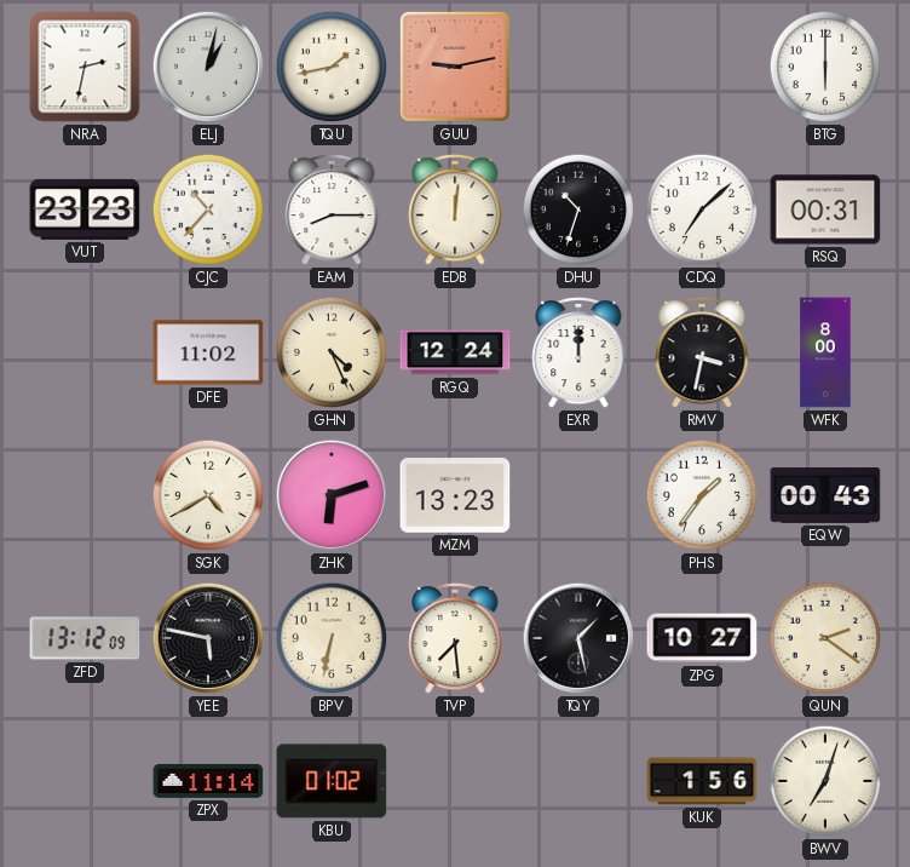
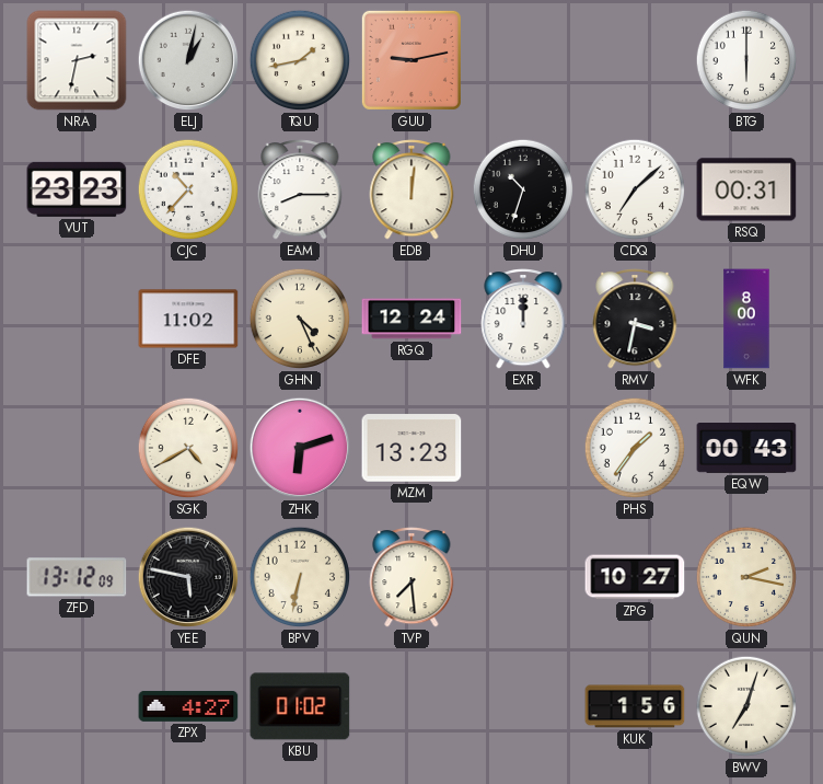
TQY: 1:28 -> none
QUN: 2:21 -> 2:17
ZPX: 11:14 -> 4:27
